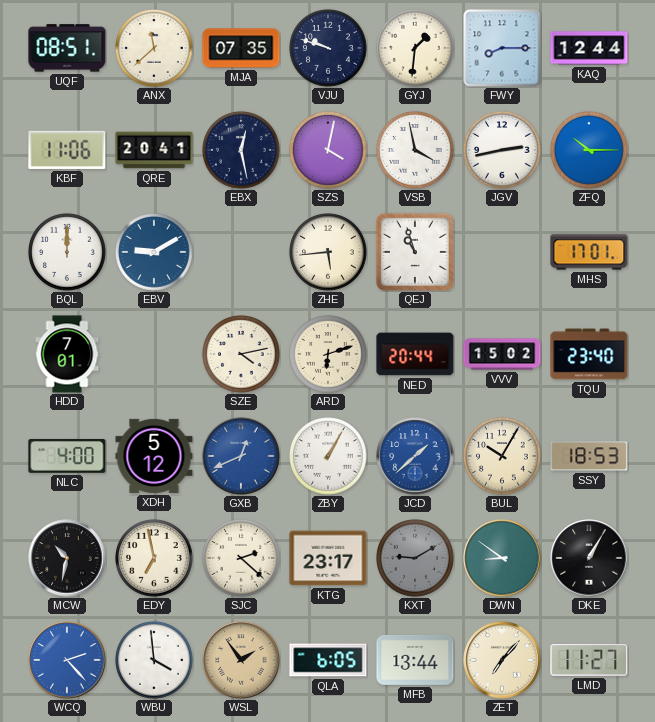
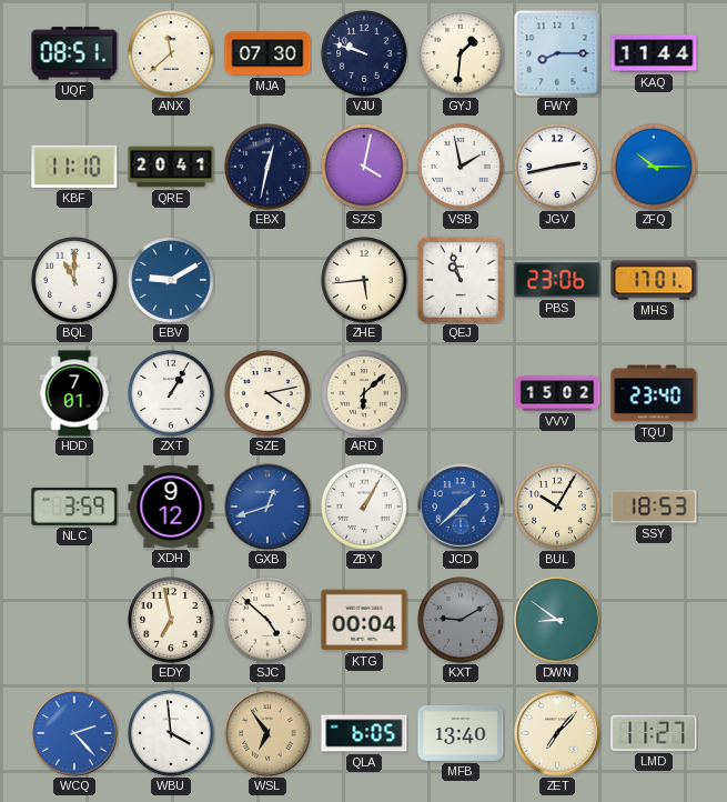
MJA: 07:35 -> 07:30
KAQ: 12:44 -> 11:44
KBF: 11:06 -> 11:10
EBX: 12:28 -> 12:32
VSB: 3:58 -> 1:58
BQL: 12:00 -> 11:00
PBS: none -> 23:06
ZXT: none -> 1:05
ARD: 6:12 -> 6:08
NED: 20:44 -> none
NLC: 4:00 -> 3:59
XDH: 5:12 -> 9:12
GXB: 12:41 -> 12:42
MCW: 10:32 -> none
SJC: 2:22 -> 4:52
KTG: 23:17 -> 00:04
DKE: 1:05 -> none
WSL: 1:54 -> 6:54
MFB: 13:44 -> 13:40
